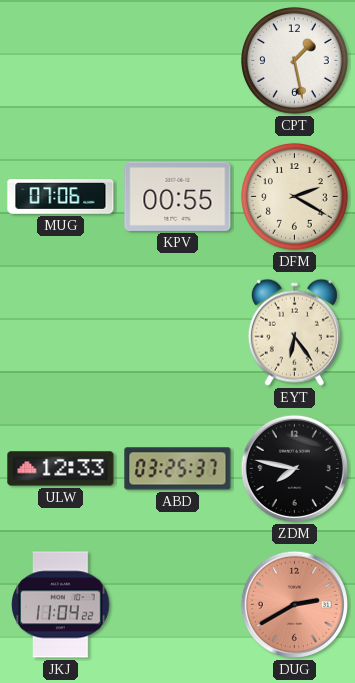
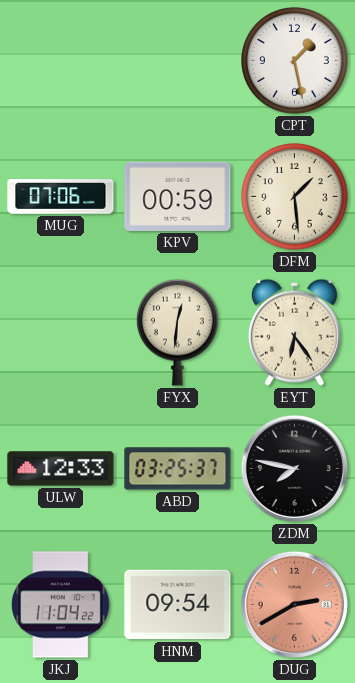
KPV: 00:55 -> 00:59
DFM: 2:20 -> 1:29
FYX: none -> 12:31
HNM: none -> 09:54
